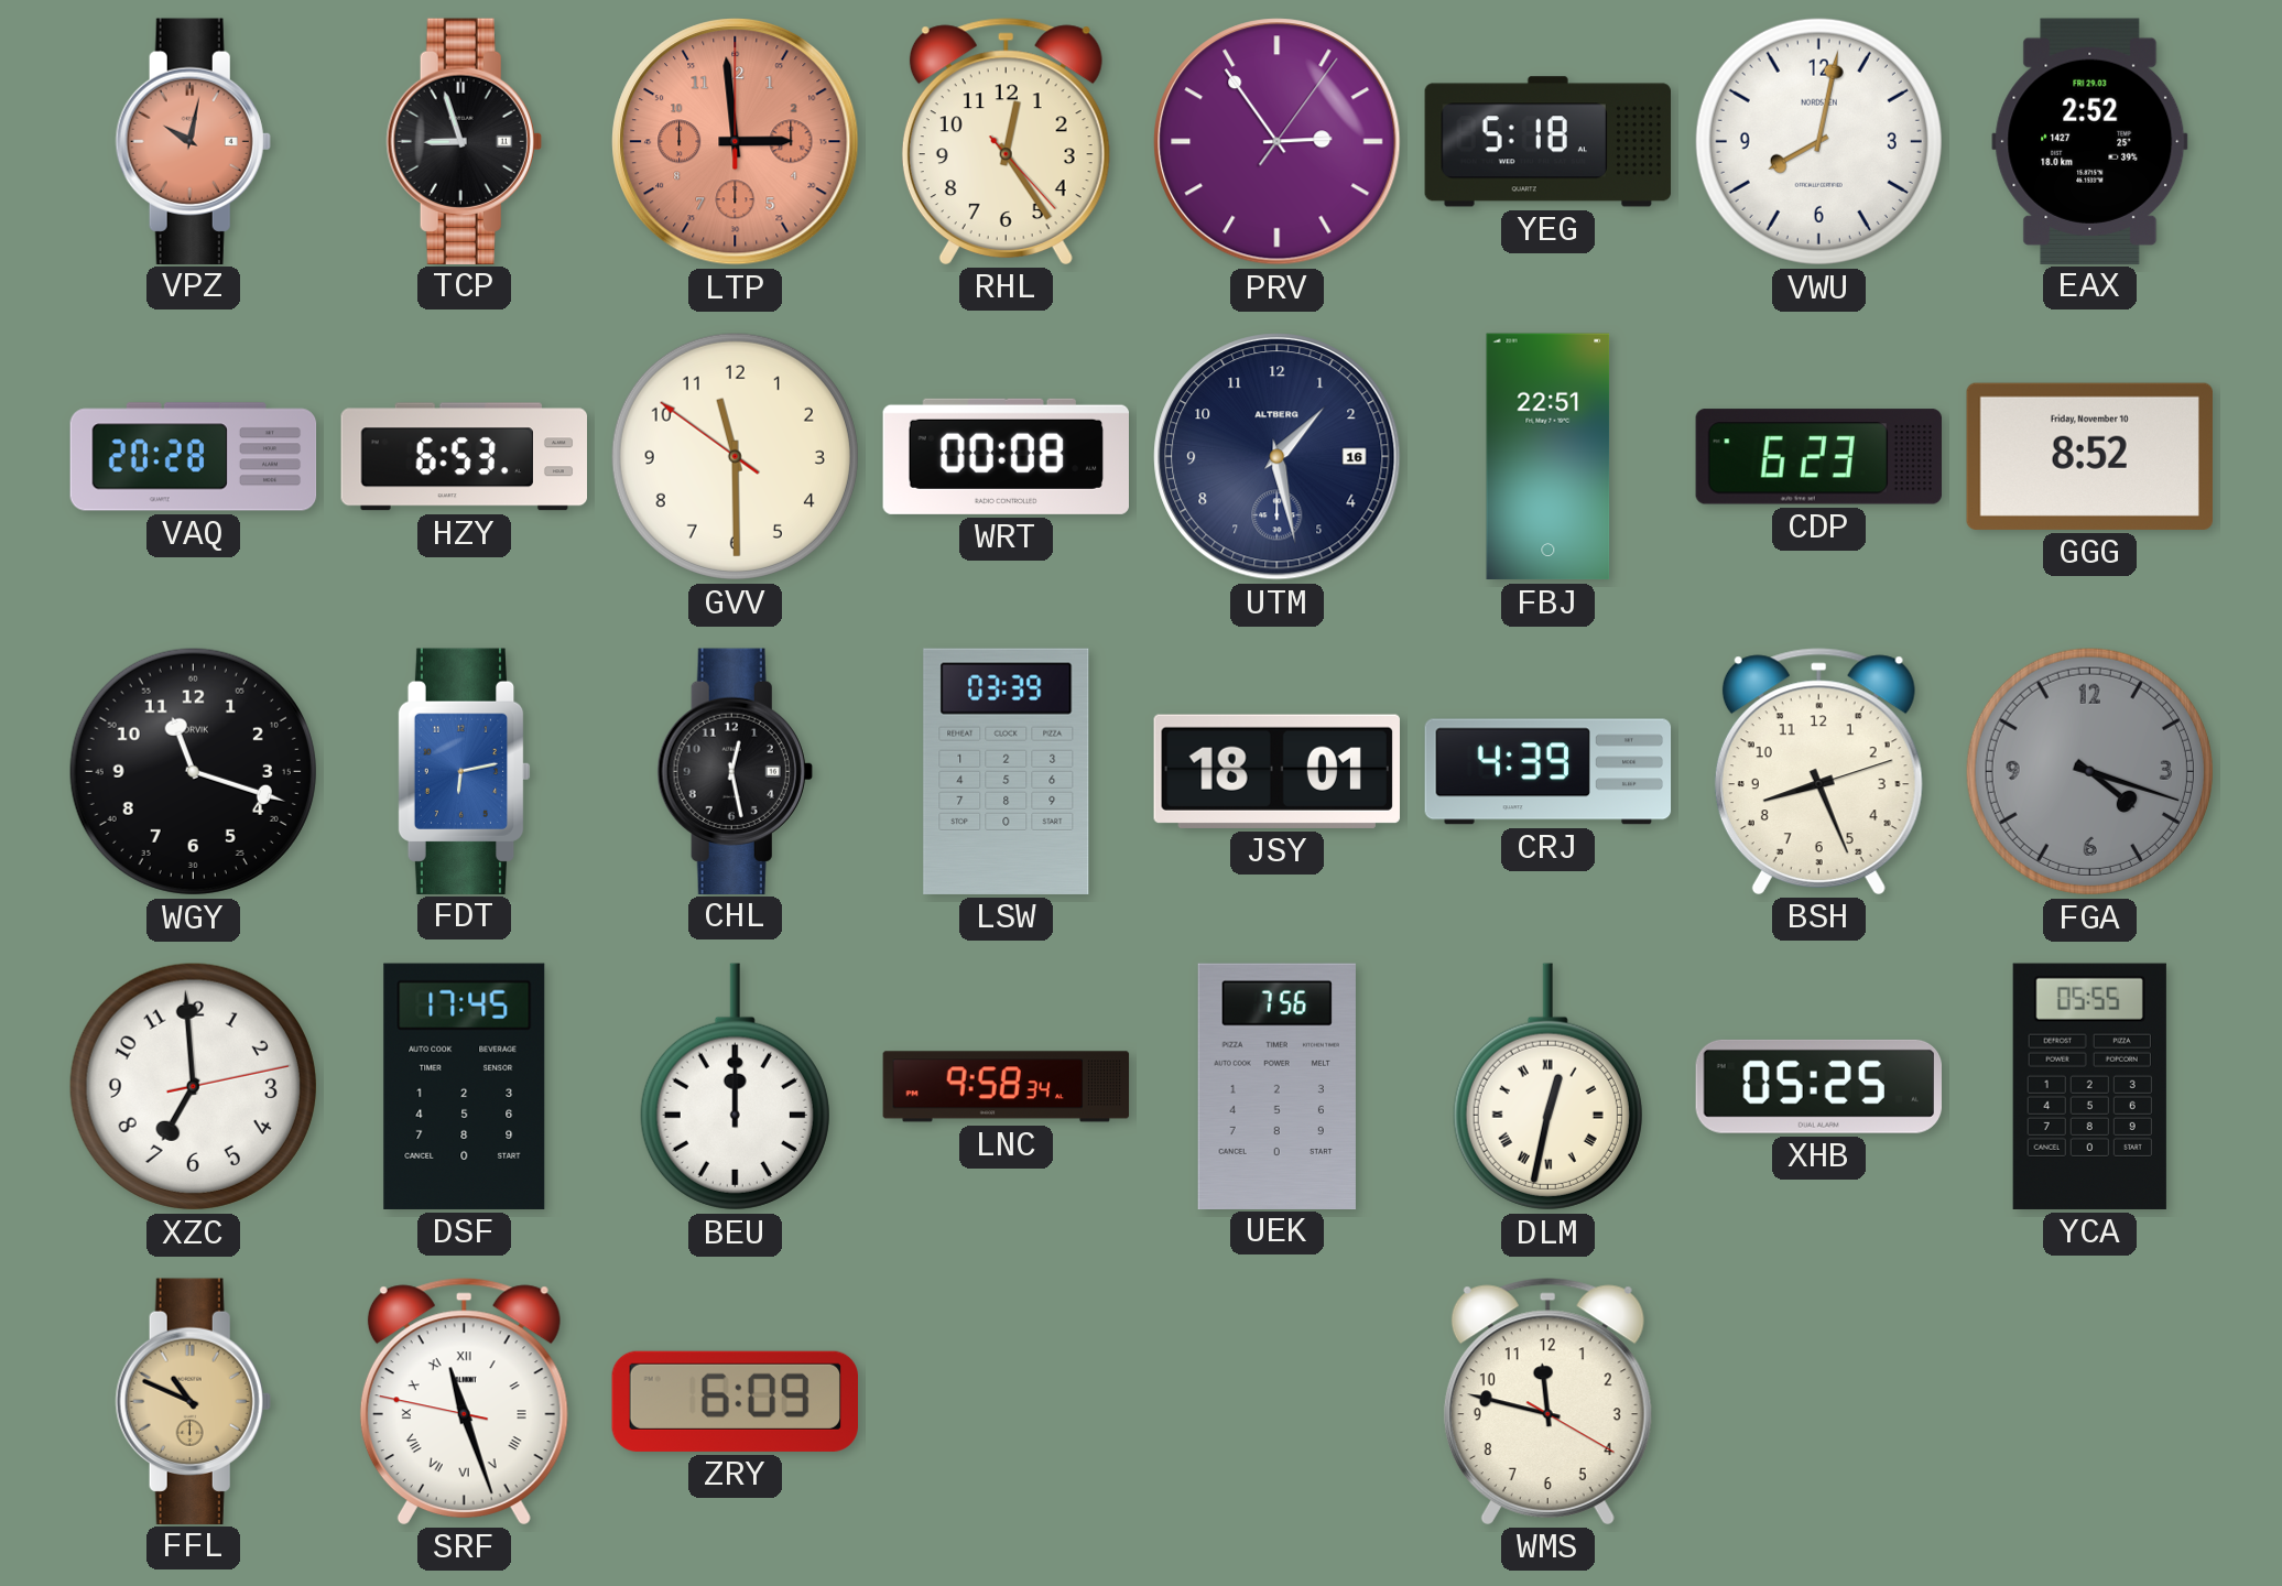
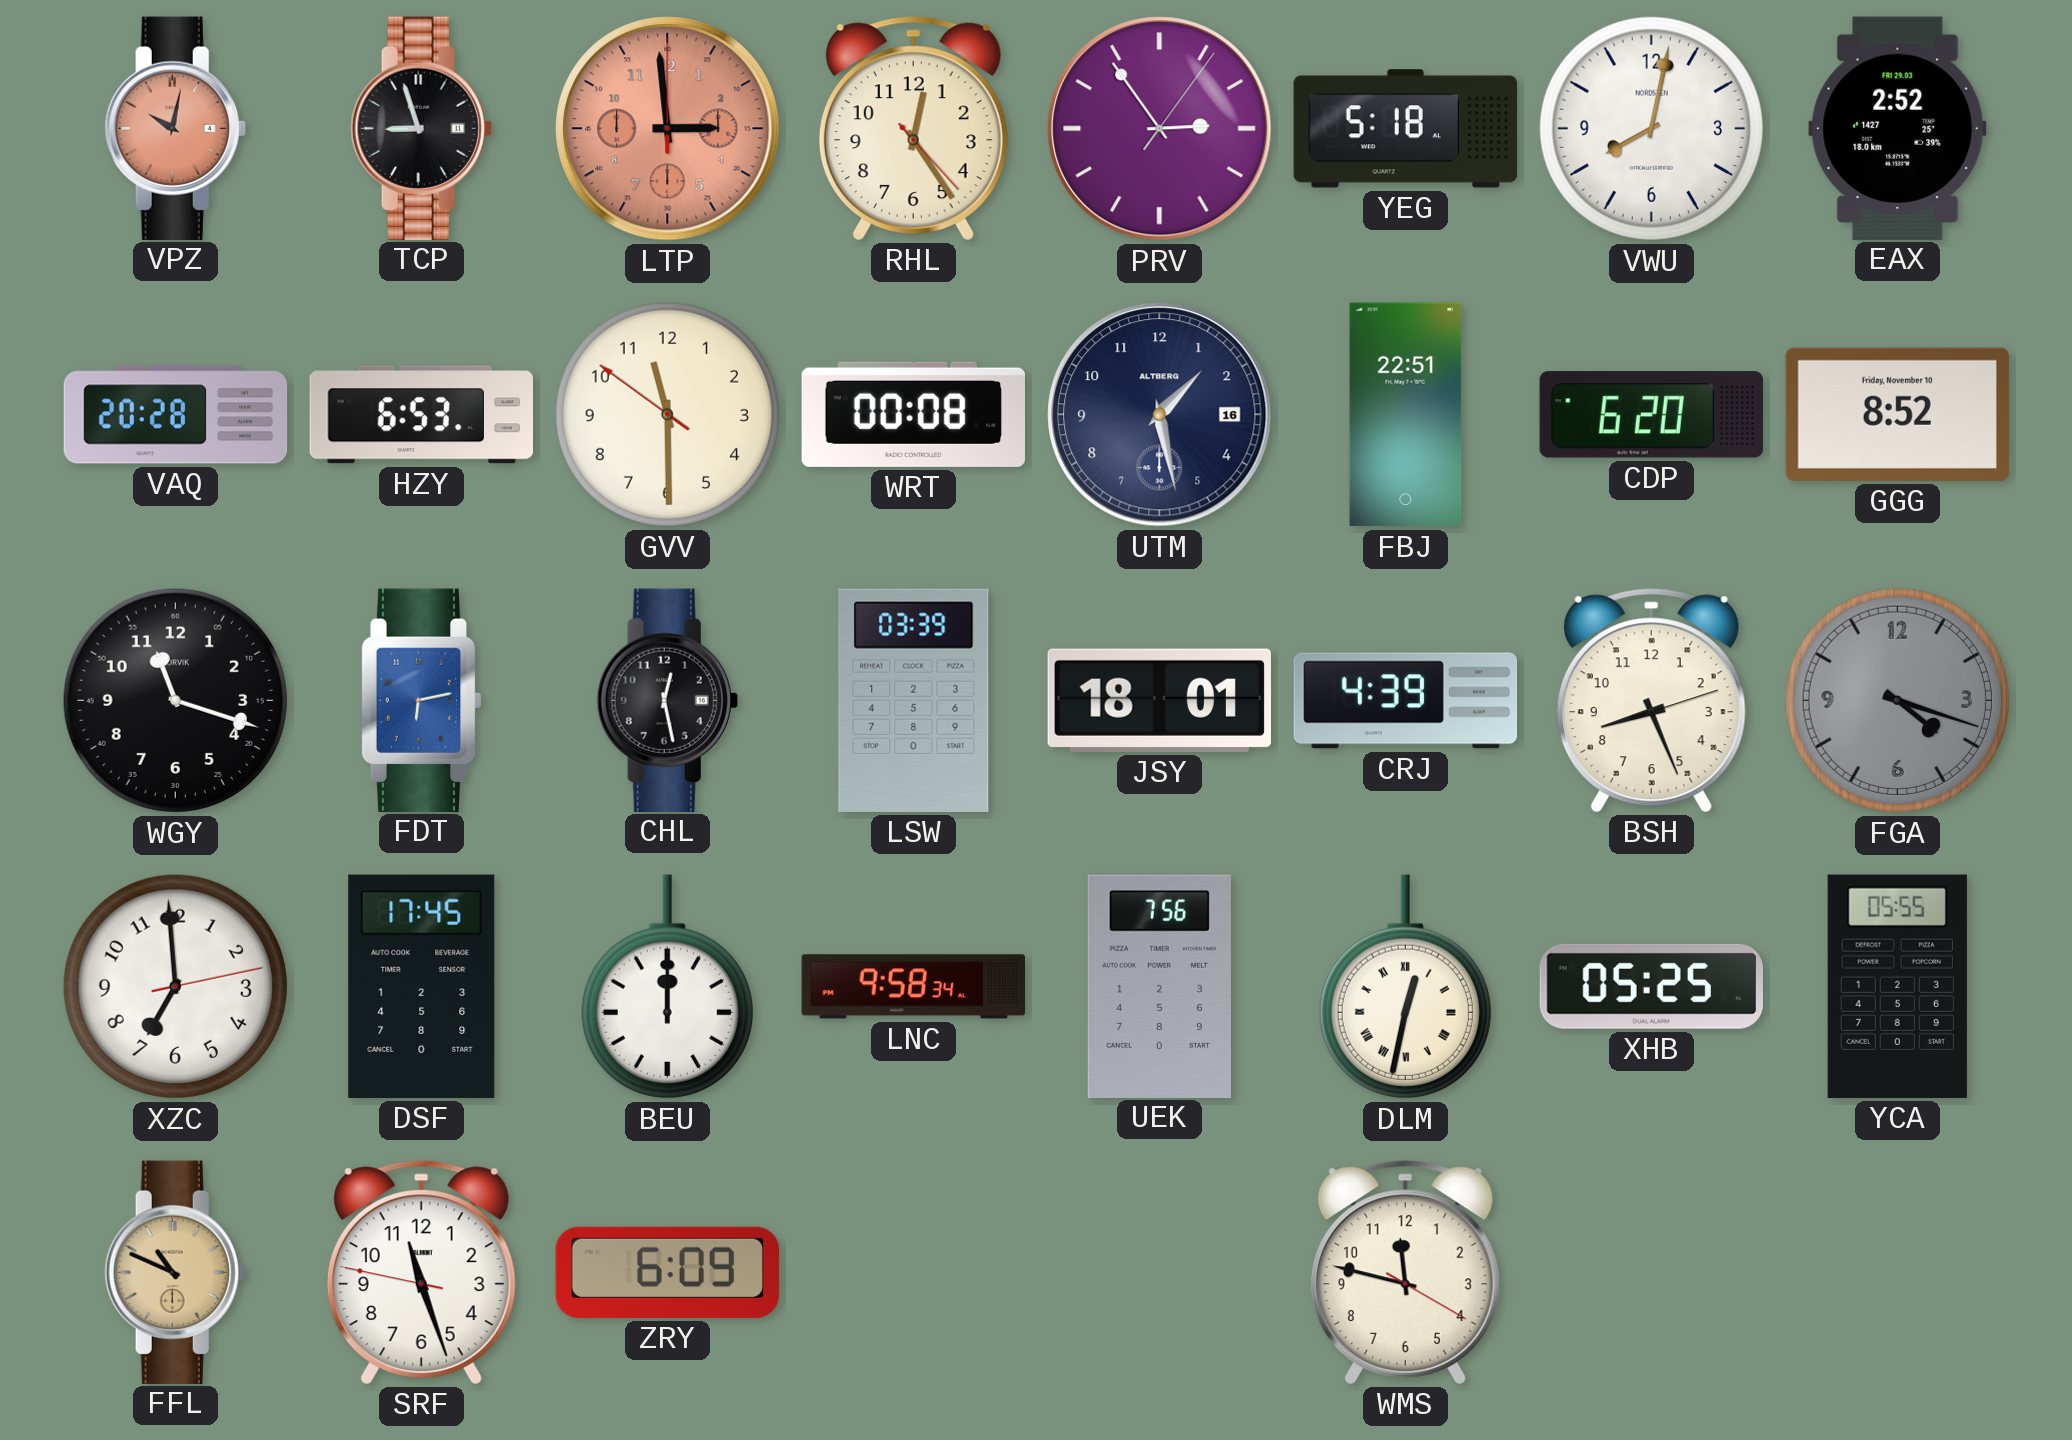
CDP: 6:23 -> 6:20
SRF numerals: Roman -> Arabic
